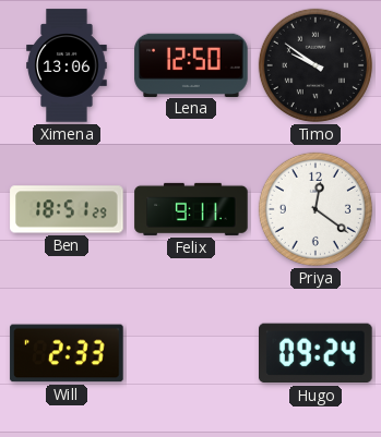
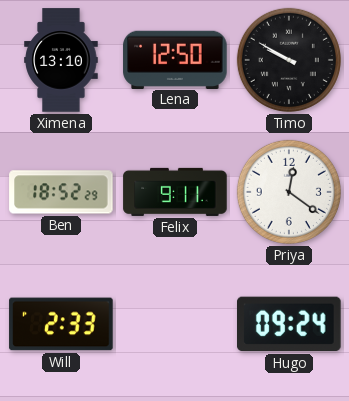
Ximena: 13:06 -> 13:10
Timo: 9:51 -> 9:50
Ben: 18:51 -> 18:52
